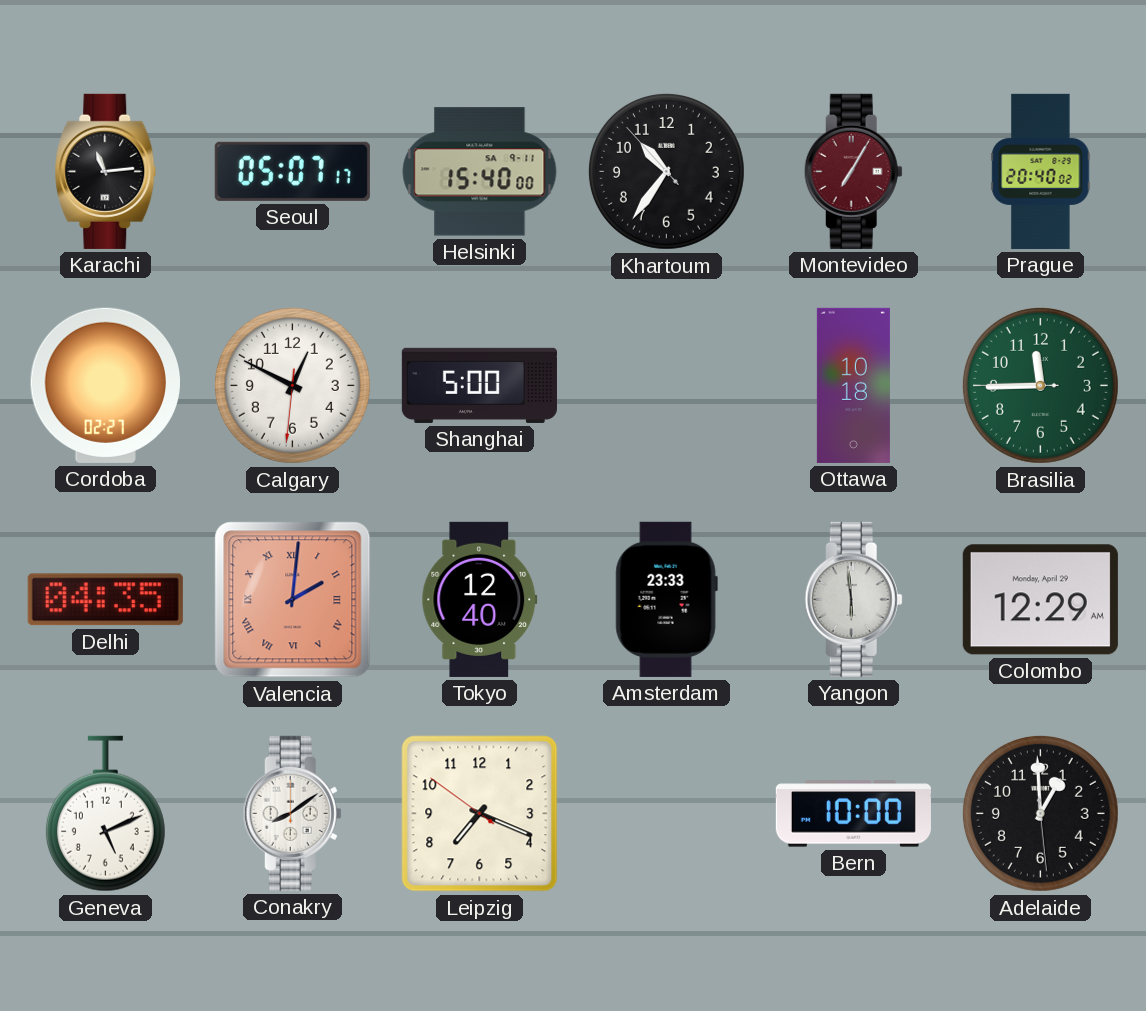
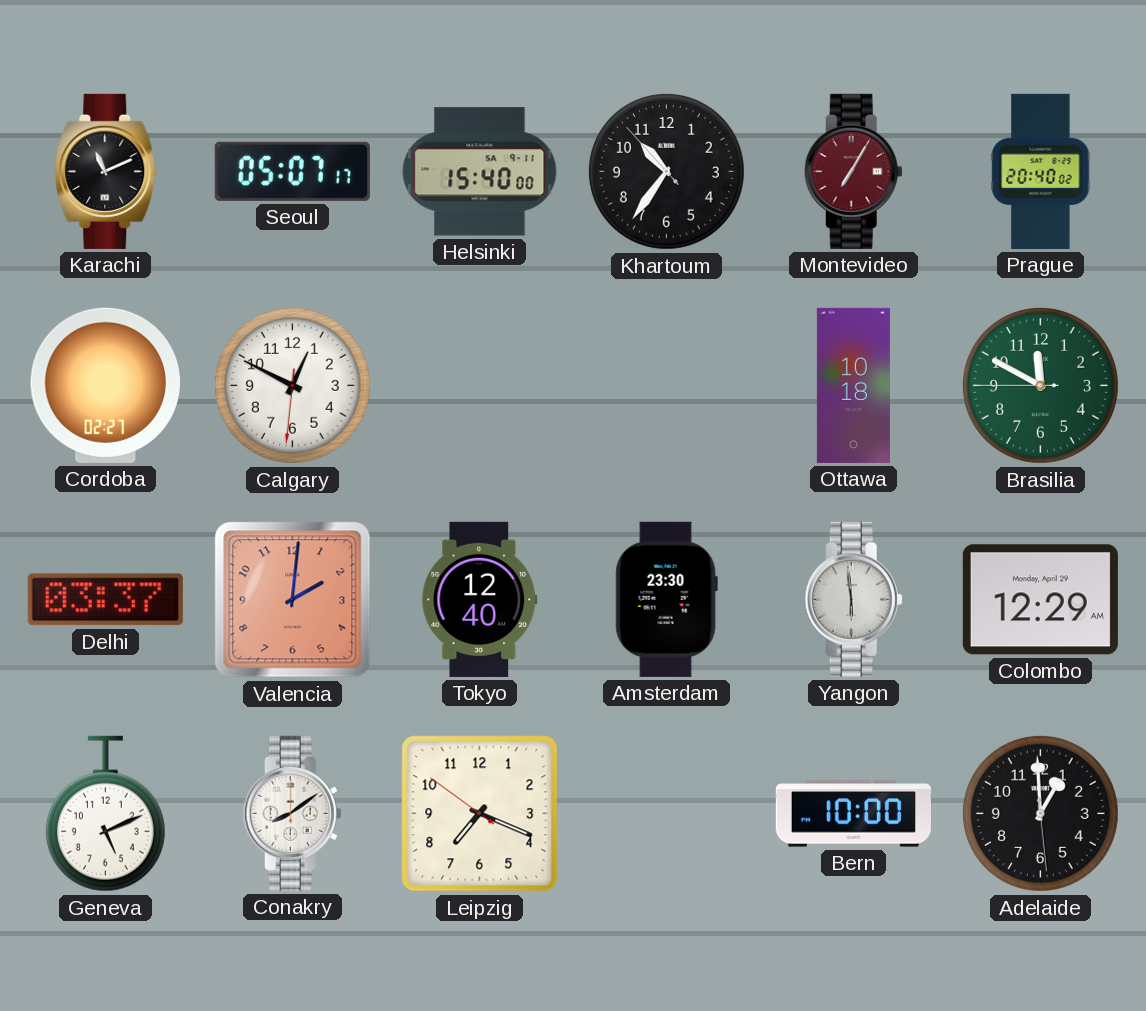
Karachi: 11:14 -> 11:11
Shanghai: 5:00 -> none
Brasilia: 11:44 -> 11:49
Delhi: 04:35 -> 03:37
Valencia numerals: Roman -> Arabic
Amsterdam: 23:33 -> 23:30
